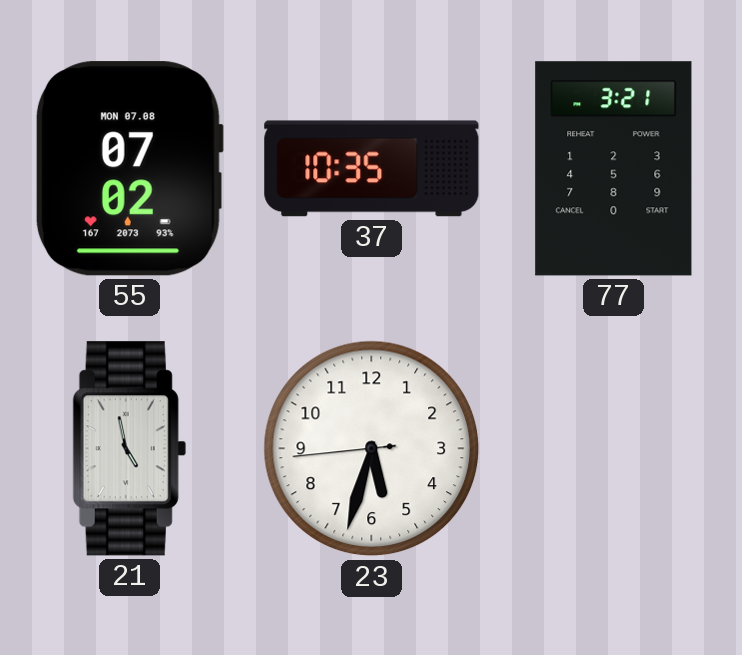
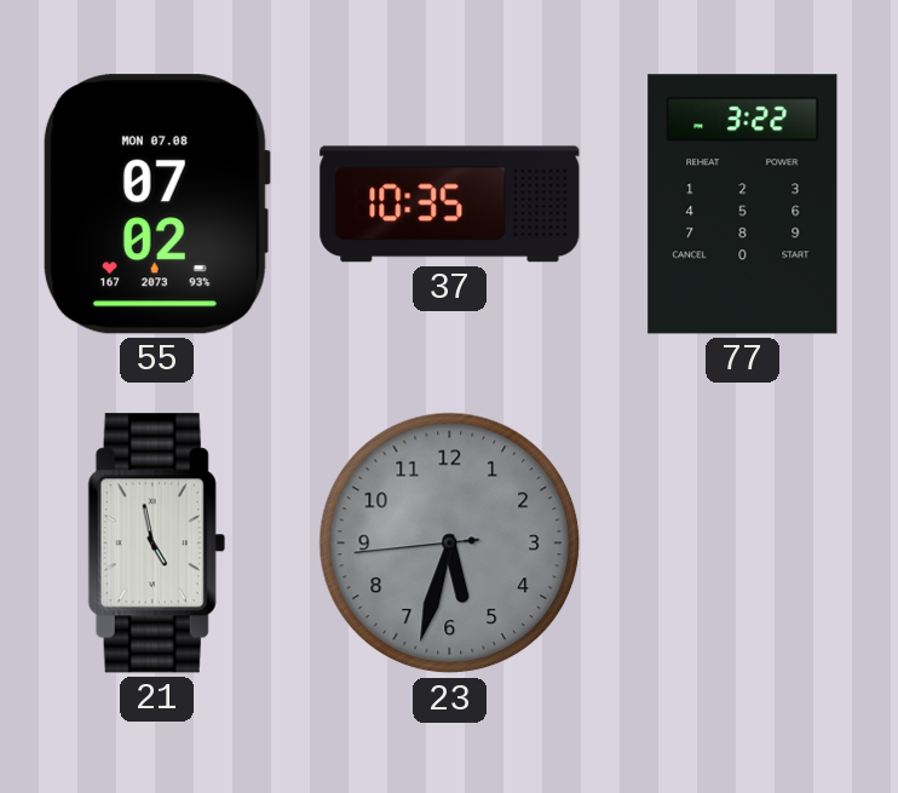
77: 3:21 -> 3:22
23 dial: white -> grey
